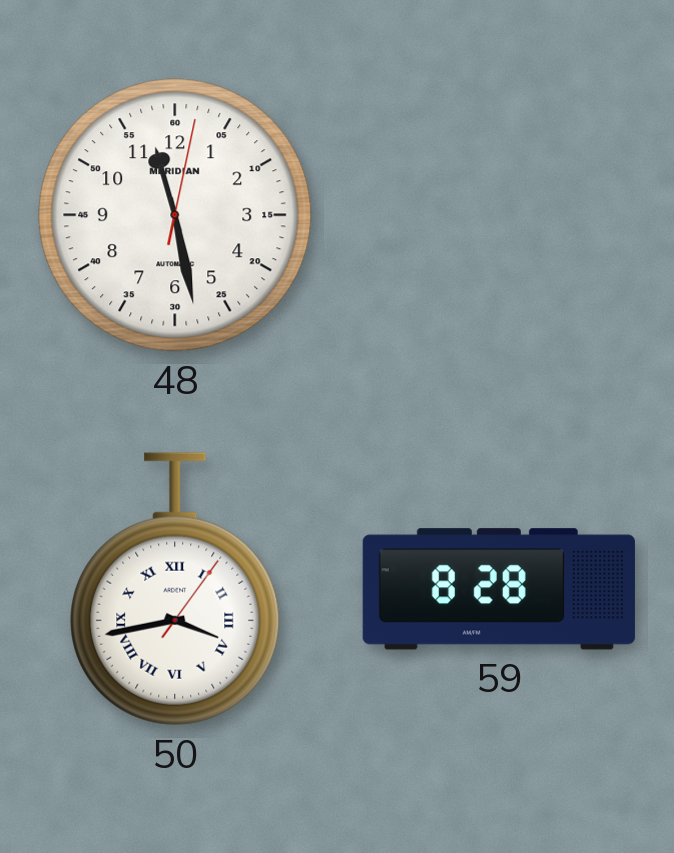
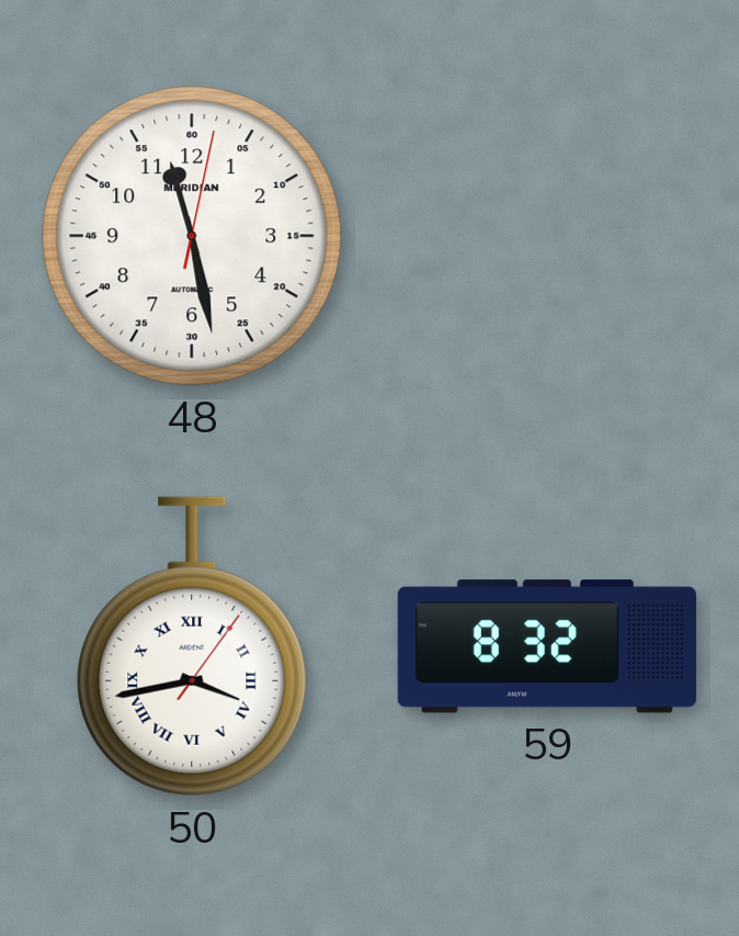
59: 8:28 -> 8:32
